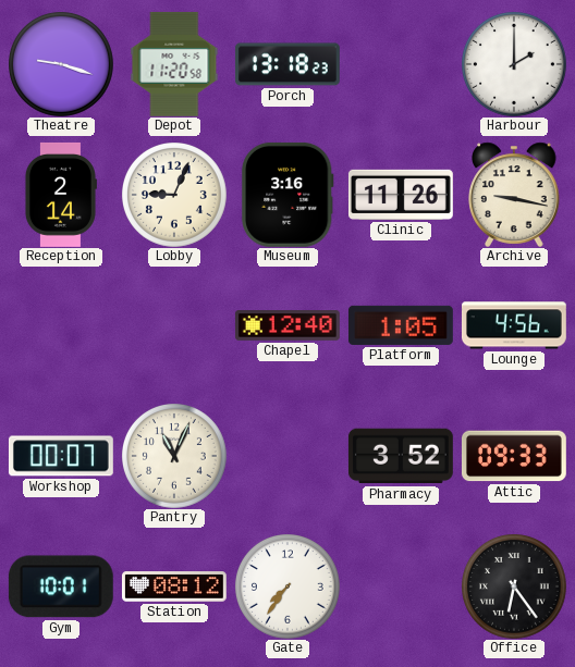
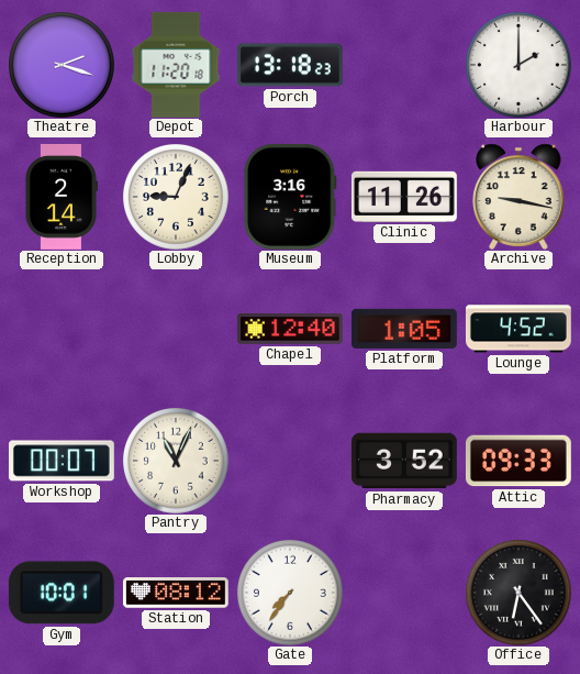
Theatre: 9:18 -> 2:18
Depot: 11:20:58 -> 11:20:18
Lounge: 4:56 -> 4:52
